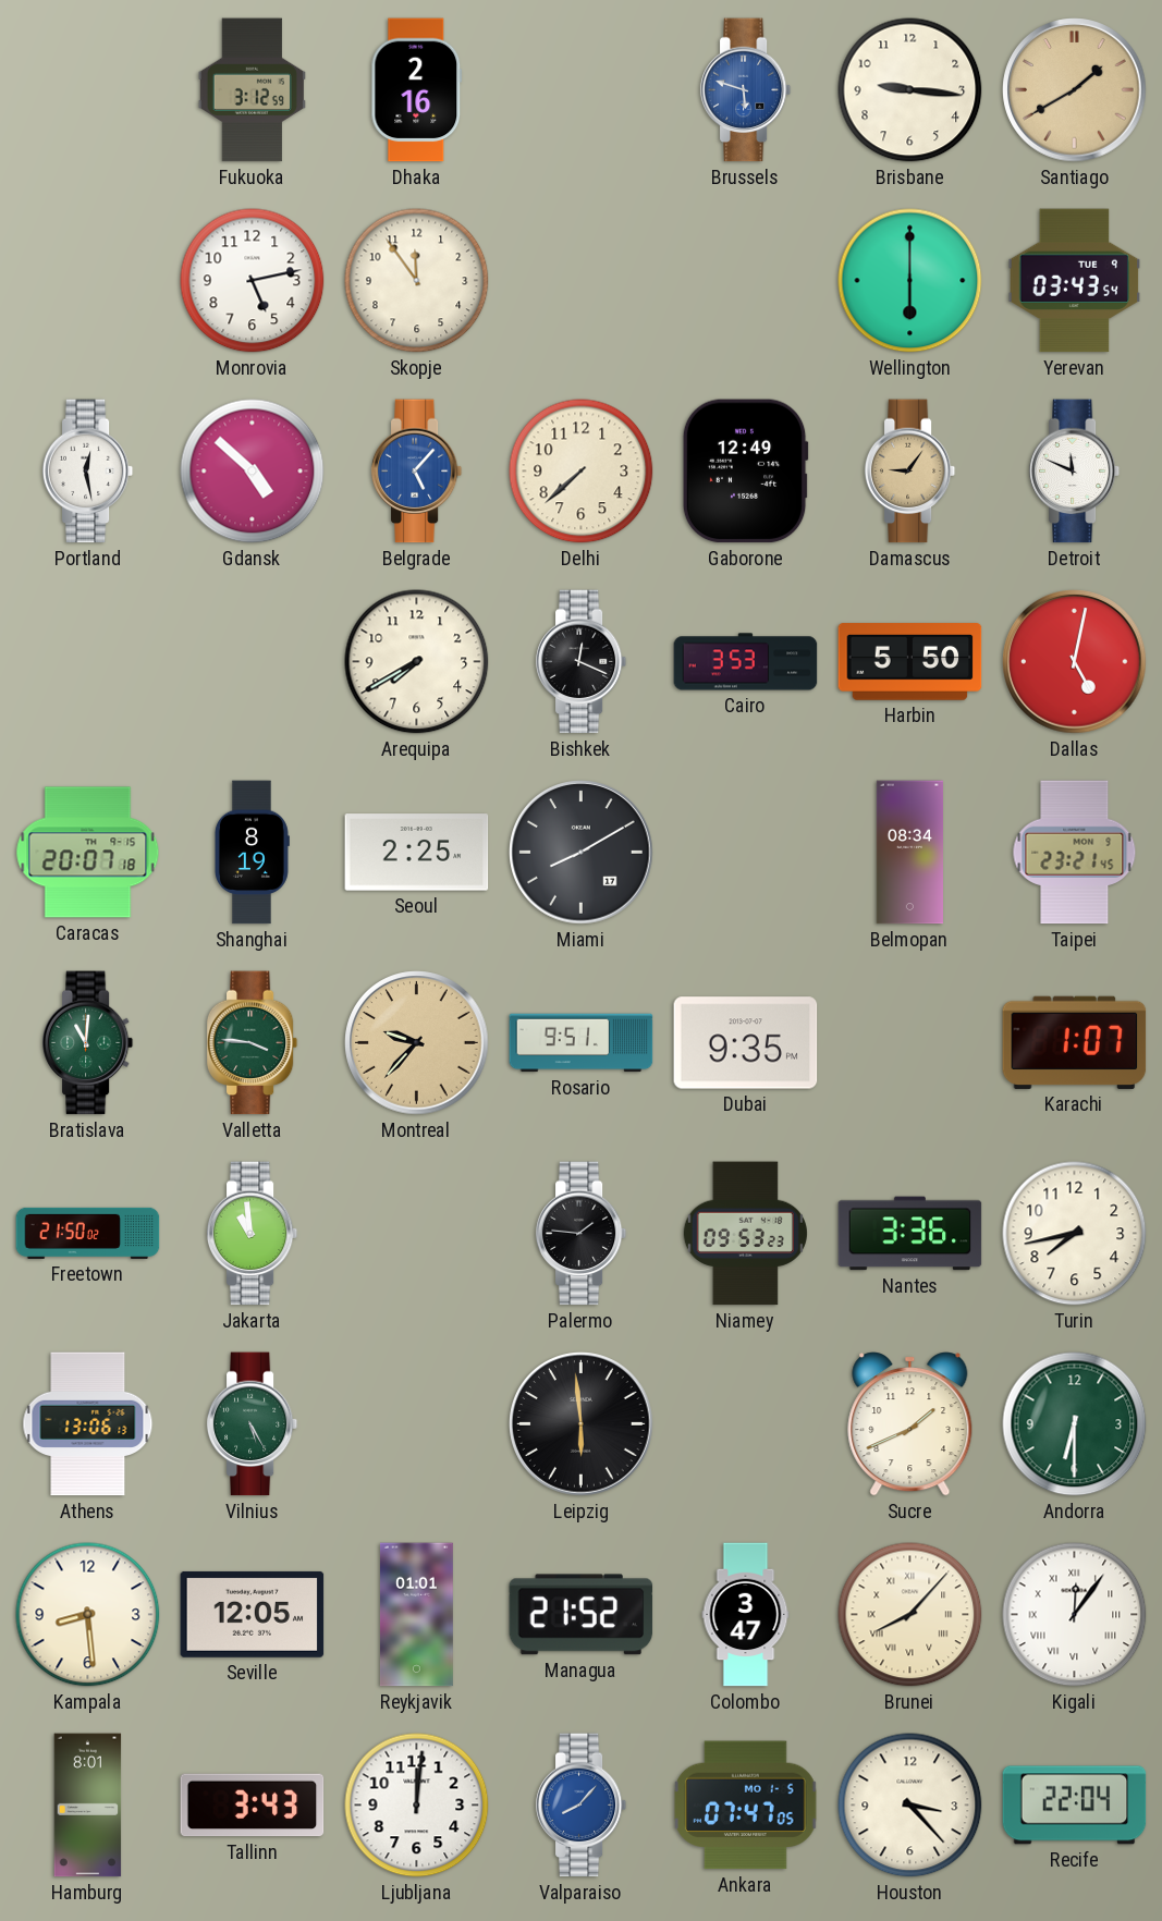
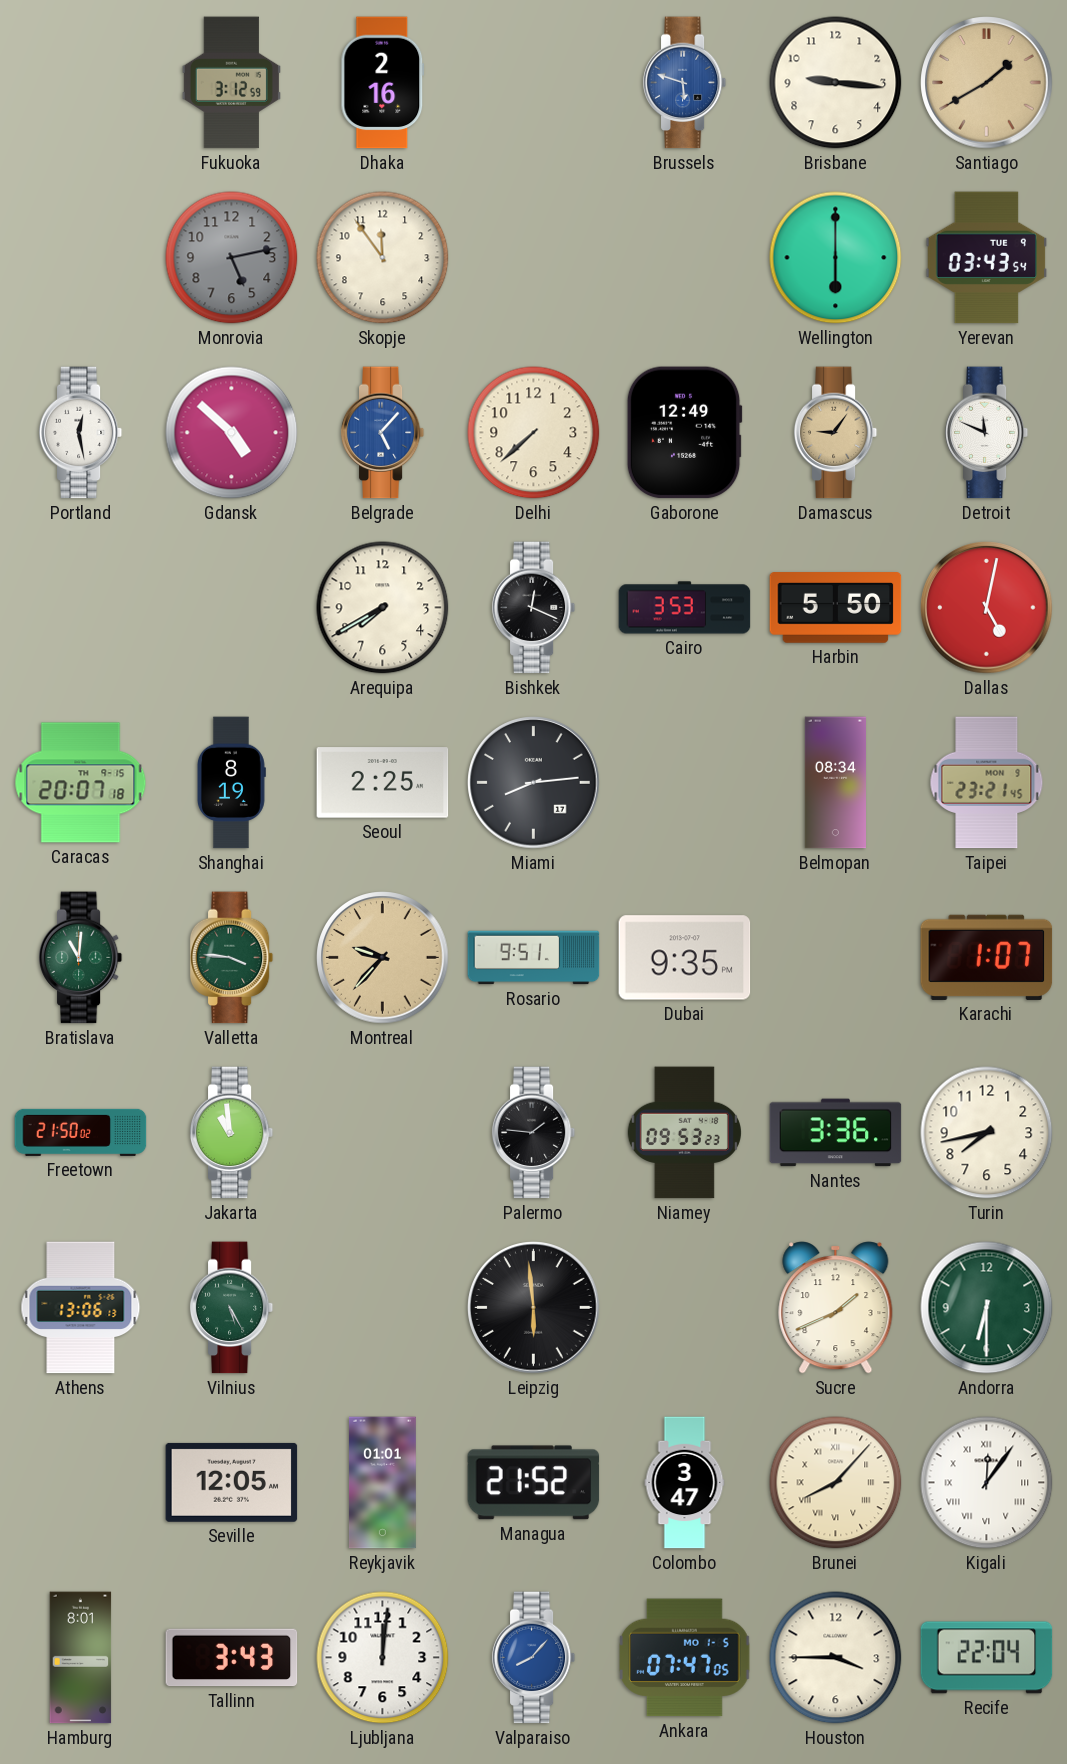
Monrovia dial: white -> grey
Miami: 8:10 -> 8:14
Kampala: 8:29 -> none
Houston: 3:23 -> 3:45
